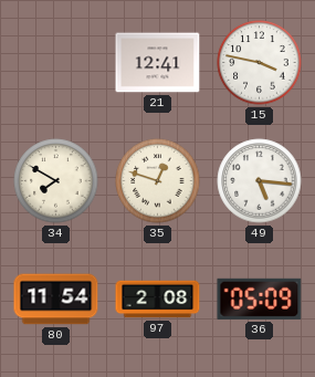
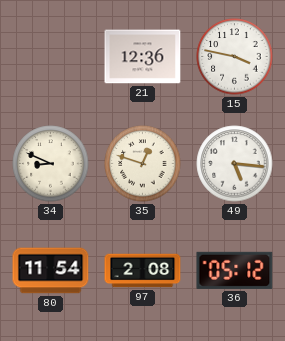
21: 12:41 -> 12:36
34: 7:50 -> 8:49
36: 05:09 -> 05:12
